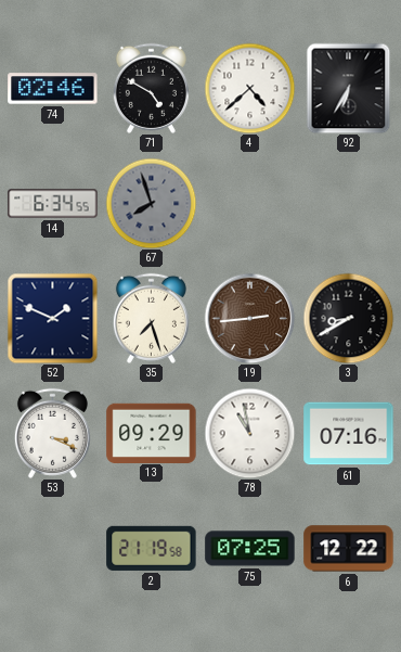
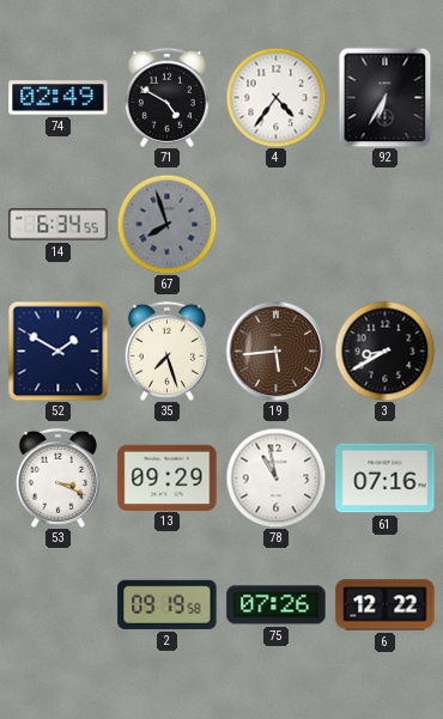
74: 02:46 -> 02:49
4: 4:38 -> 4:36
52: 1:49 -> 1:50
19: 2:44 -> 5:44
2: 21:19 -> 09:19
75: 07:25 -> 07:26
